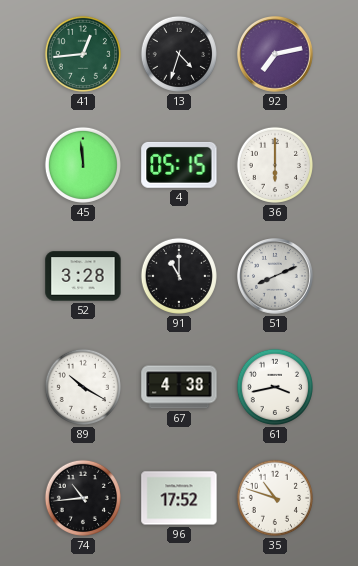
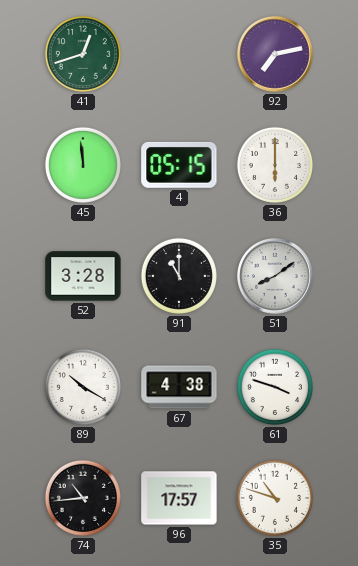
41: 12:44 -> 12:42
13: 4:33 -> none
51: 8:11 -> 8:09
61: 3:43 -> 3:48
96: 17:52 -> 17:57
